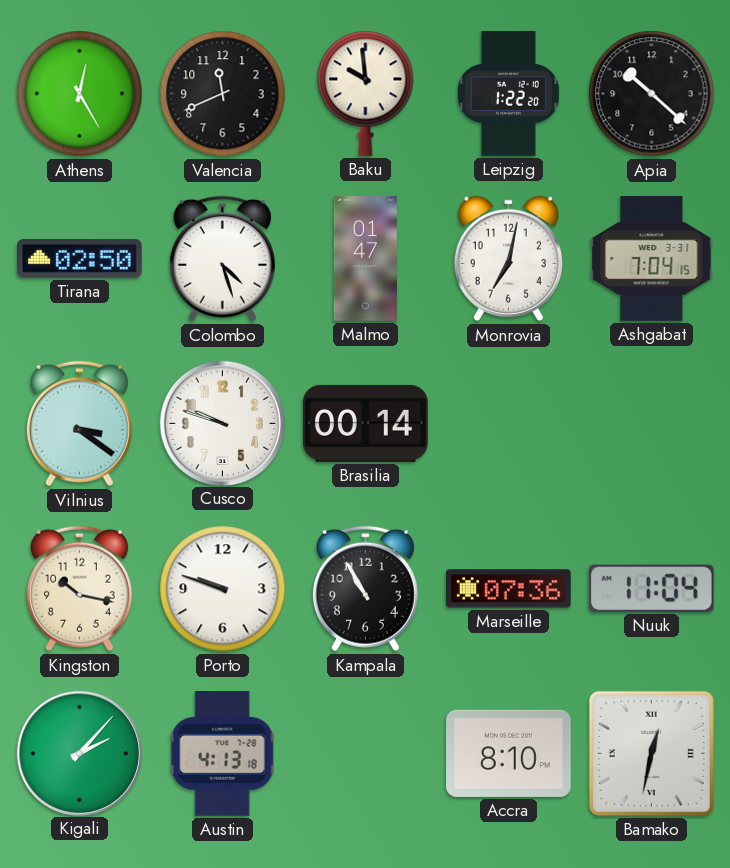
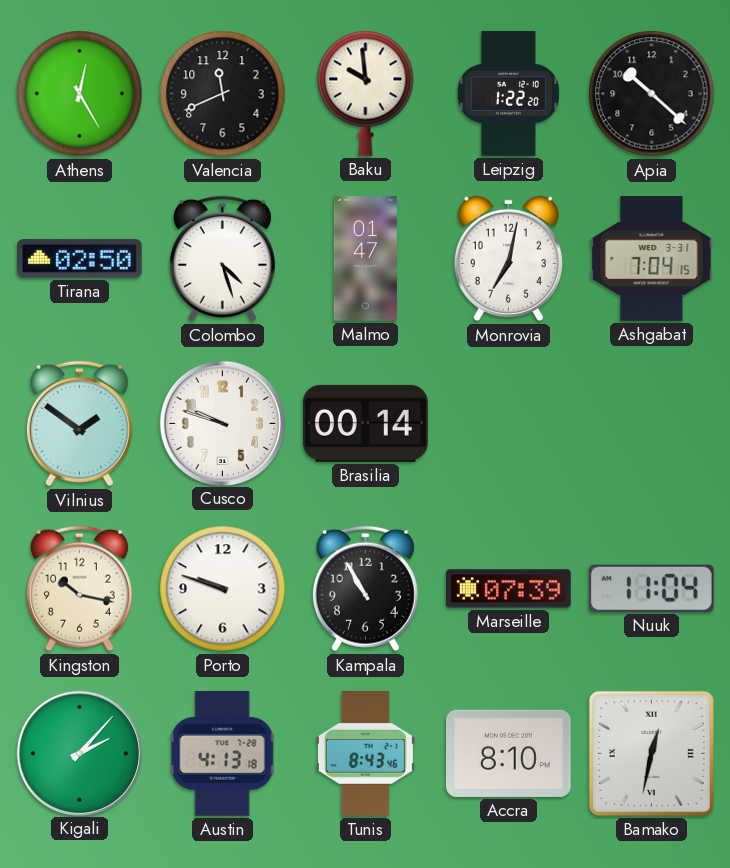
Vilnius: 3:21 -> 1:51
Marseille: 07:36 -> 07:39
Tunis: none -> 8:43
